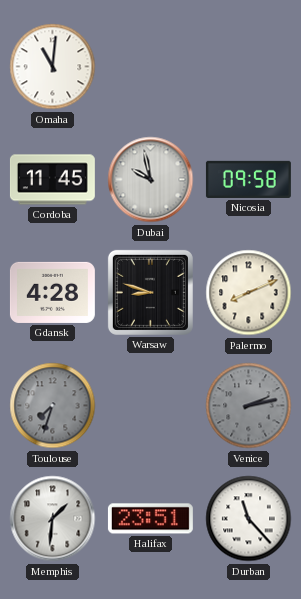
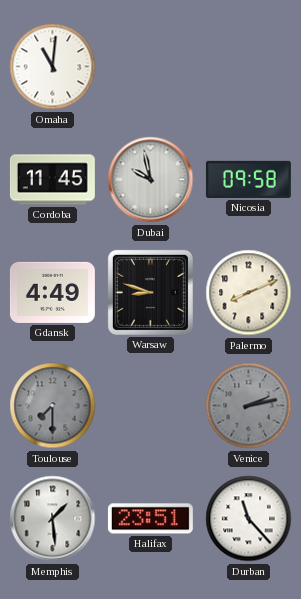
Gdansk: 4:28 -> 4:49
Toulouse: 7:33 -> 7:30
Memphis: 1:31 -> 1:29
